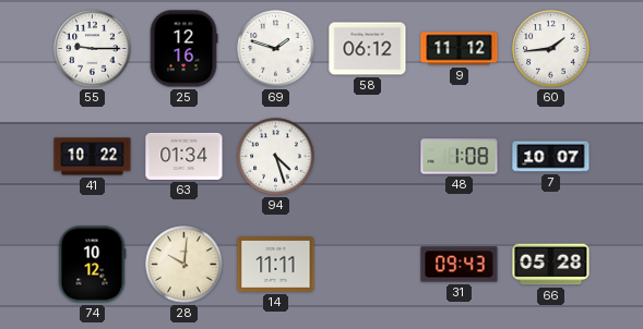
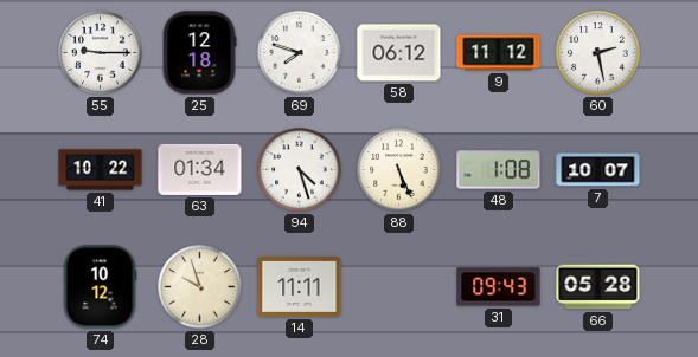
25: 12:16 -> 12:18
69: 1:48 -> 7:48
60: 1:44 -> 2:28
88: none -> 5:26
28: 10:01 -> 9:57
